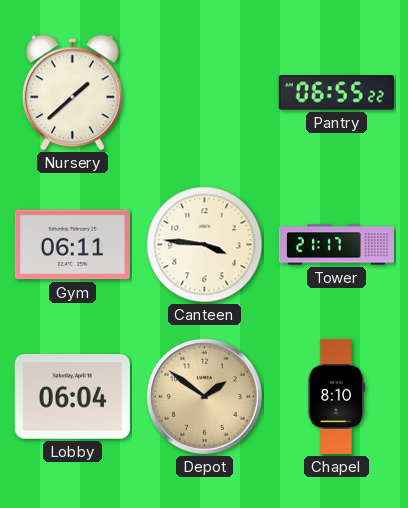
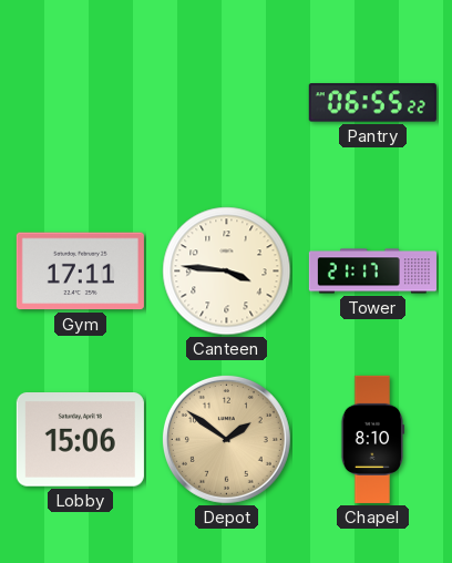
Nursery: 1:38 -> none
Gym: 06:11 -> 17:11
Lobby: 06:04 -> 15:06
